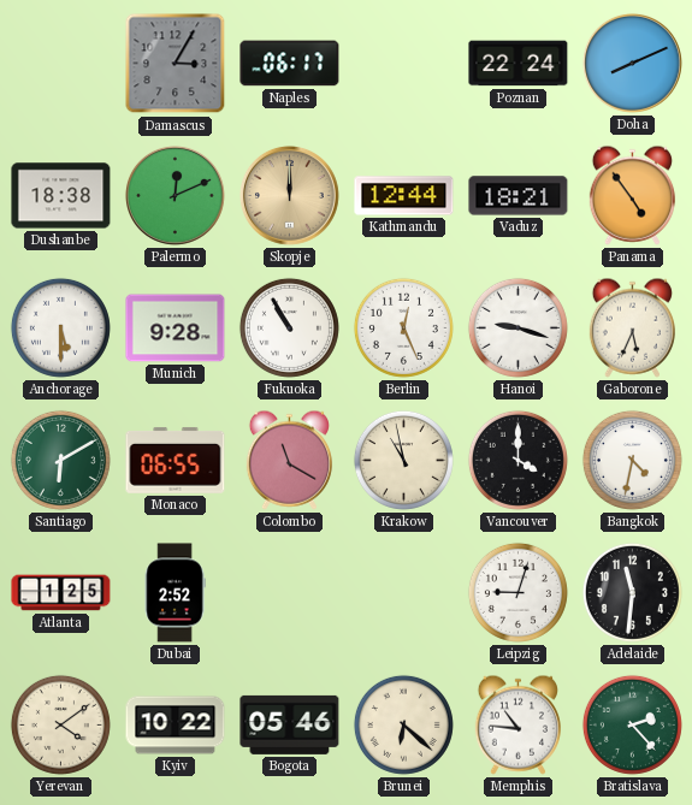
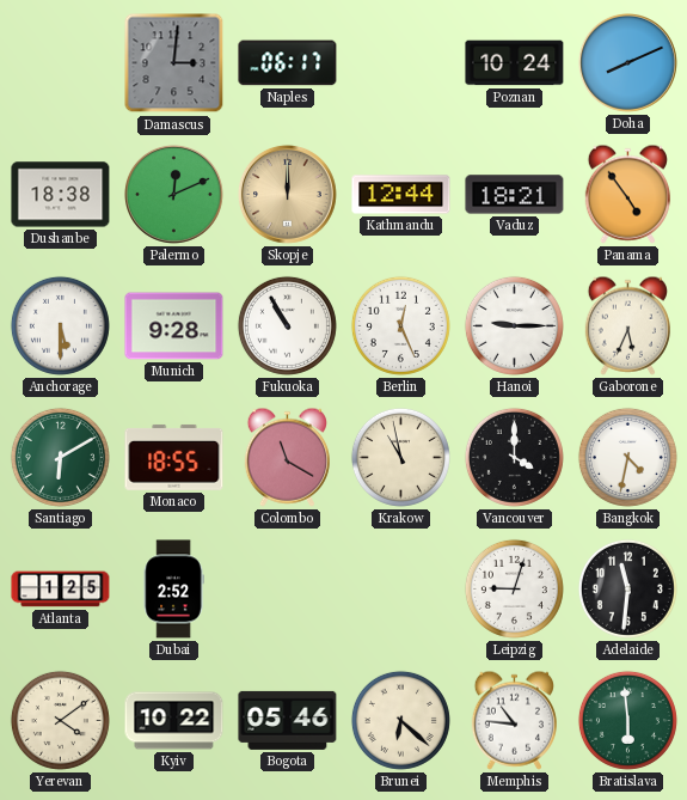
Damascus: 3:05 -> 3:01
Poznan: 22:24 -> 10:24
Hanoi: 9:18 -> 9:15
Monaco: 06:55 -> 18:55
Bratislava: 2:23 -> 5:59
